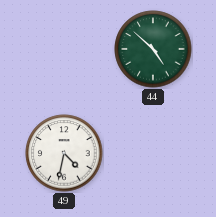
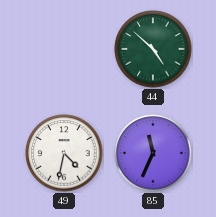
85: none -> 11:34
